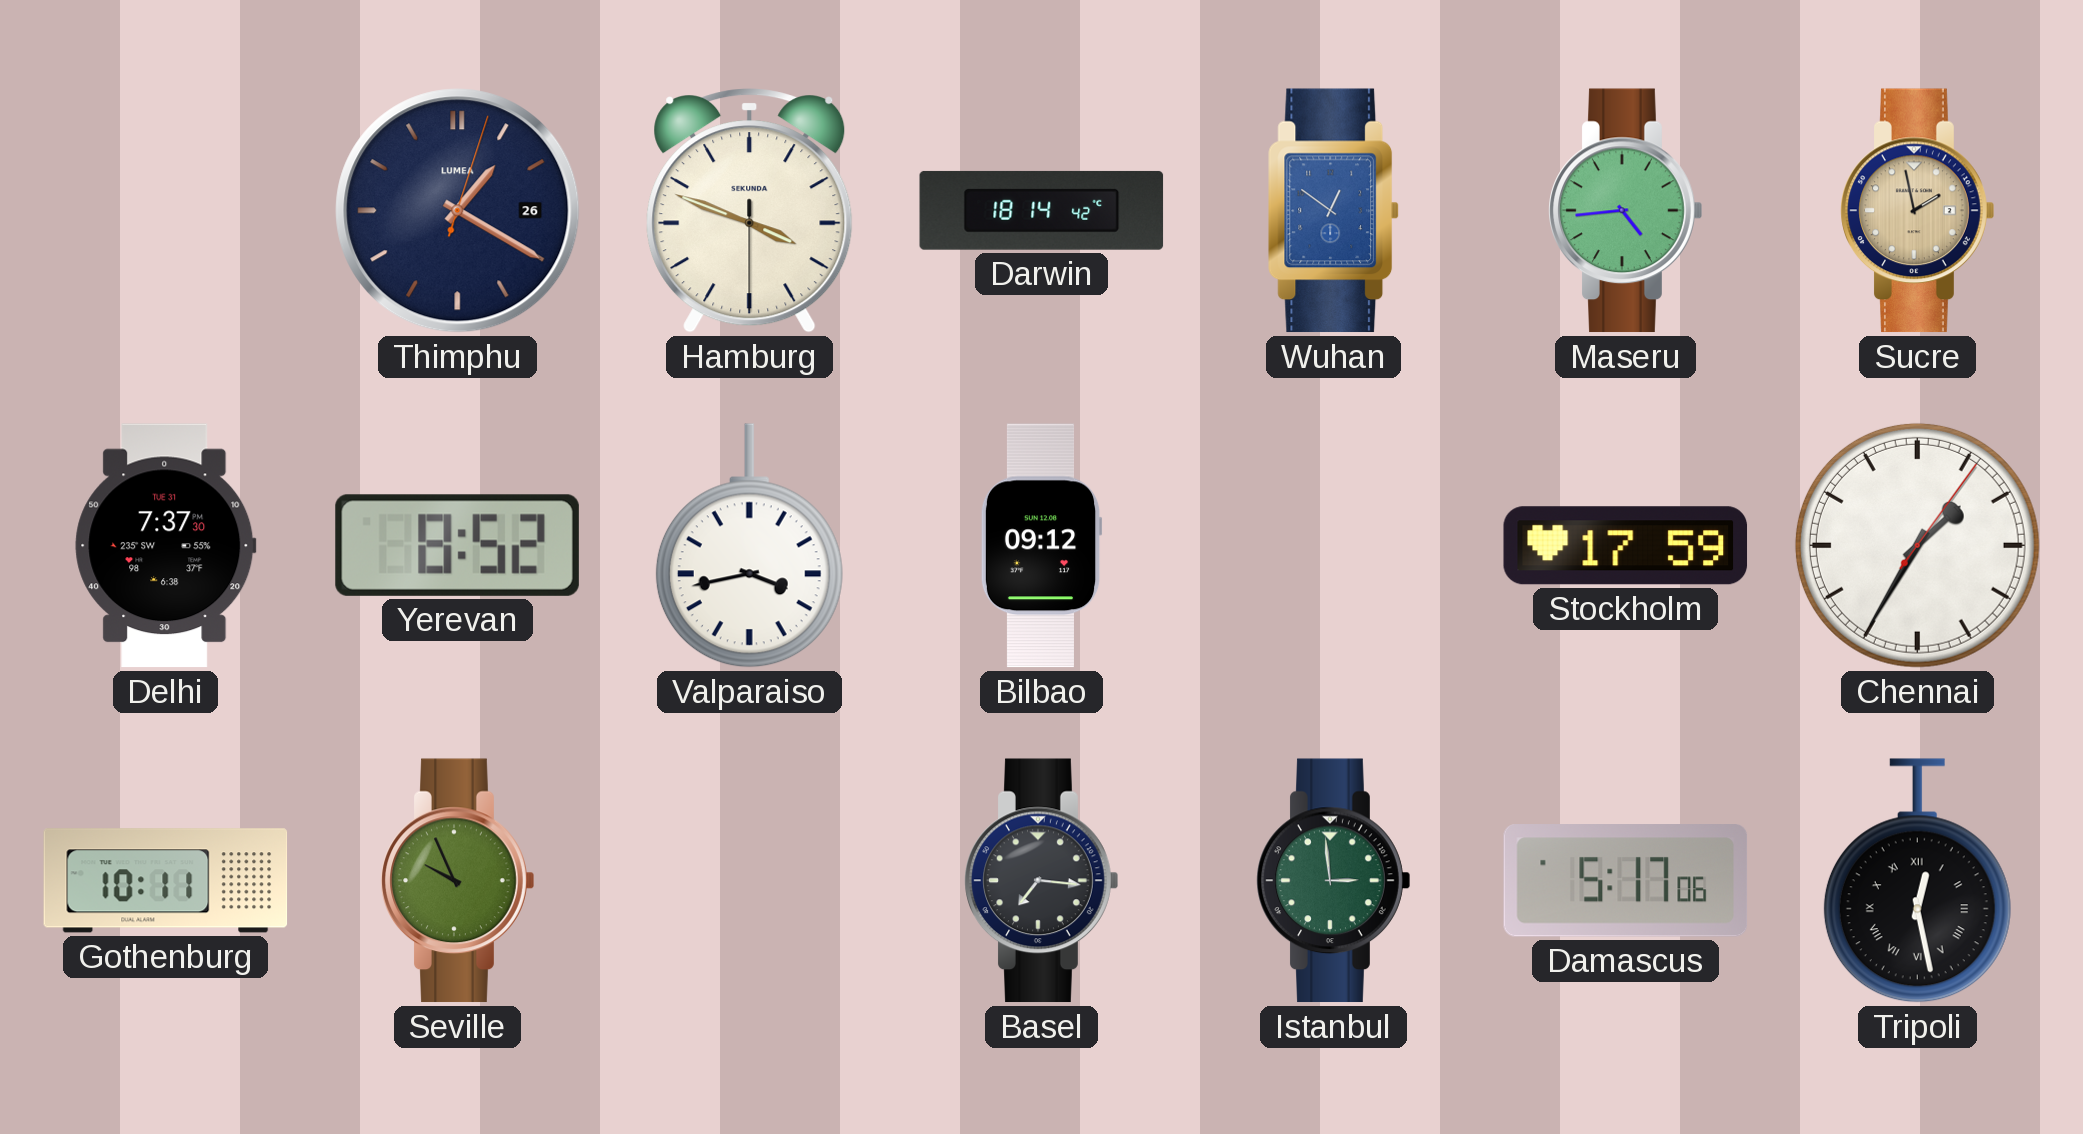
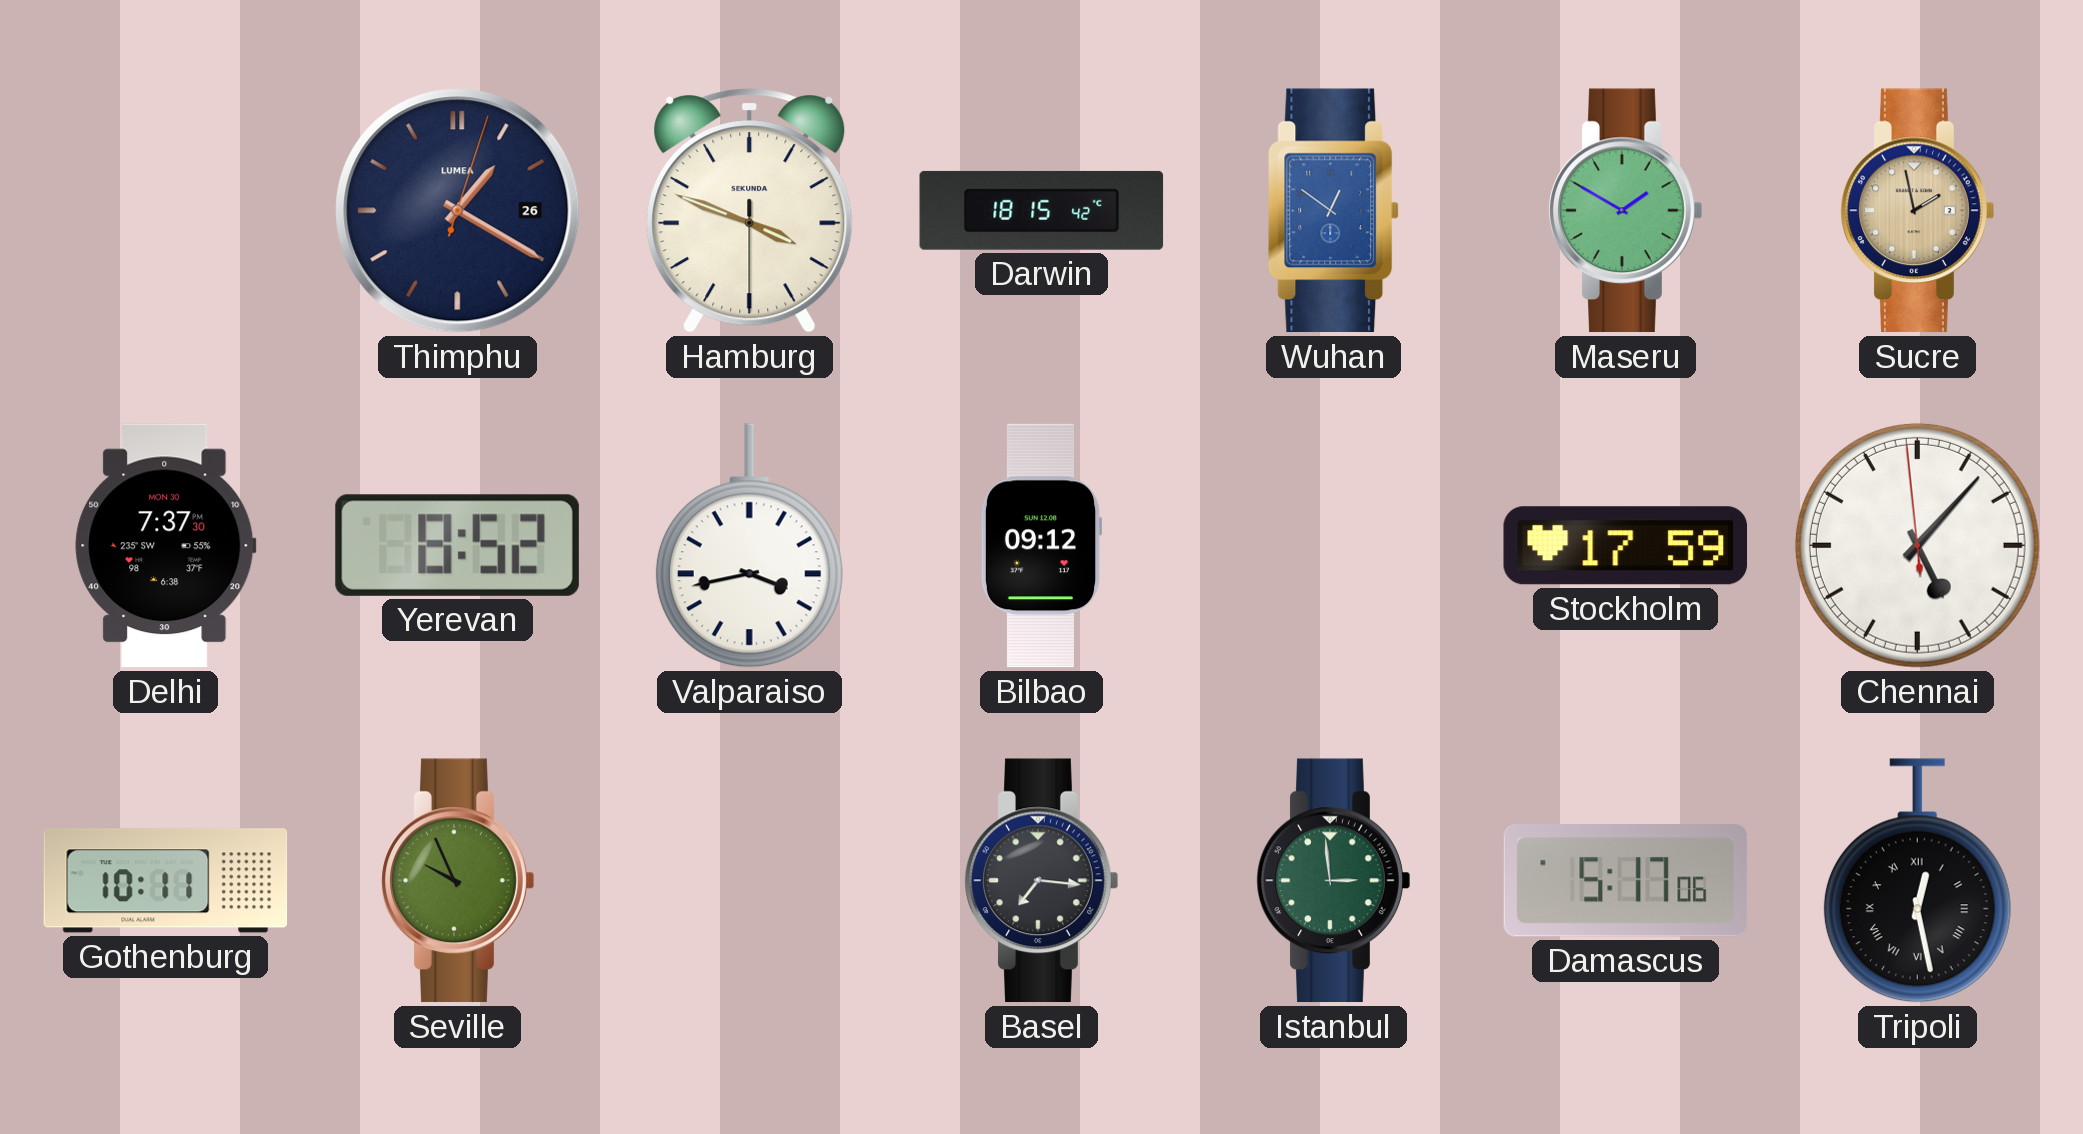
Darwin: 18:14 -> 18:15
Maseru: 4:44 -> 1:50
Delhi date: TUE 31 -> MON 30
Chennai: 1:35 -> 5:06
